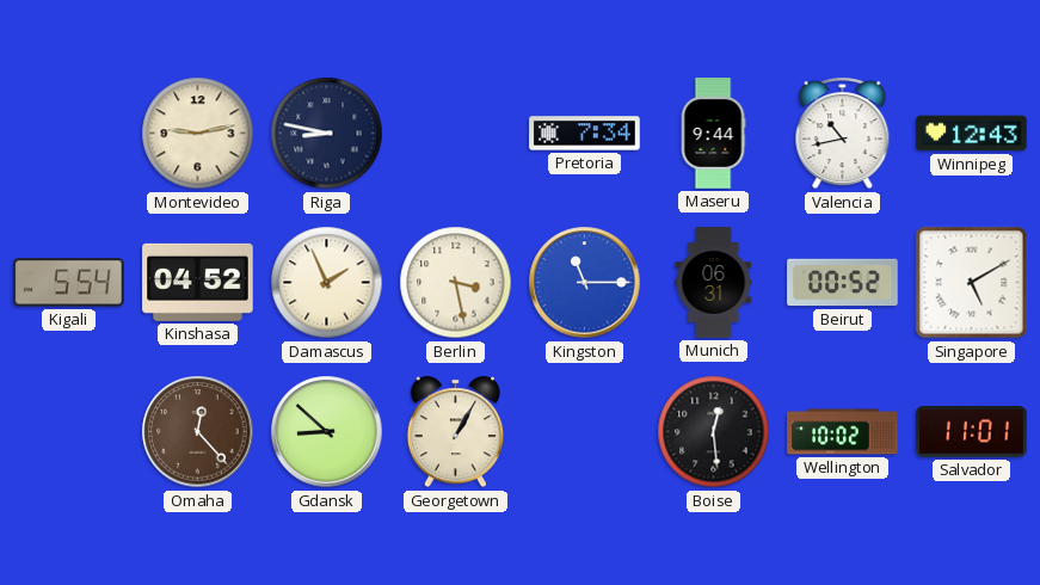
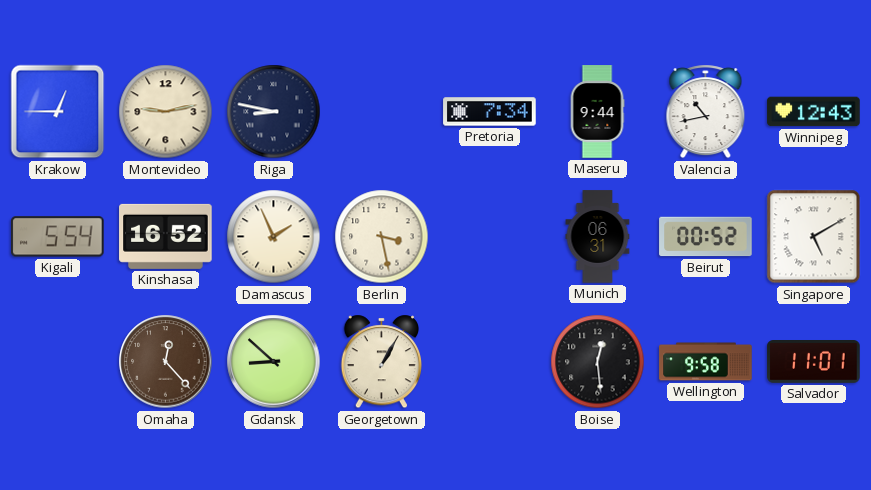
Krakow: none -> 12:45
Kinshasa: 04:52 -> 16:52
Kingston: 11:15 -> none
Wellington: 10:02 -> 9:58
